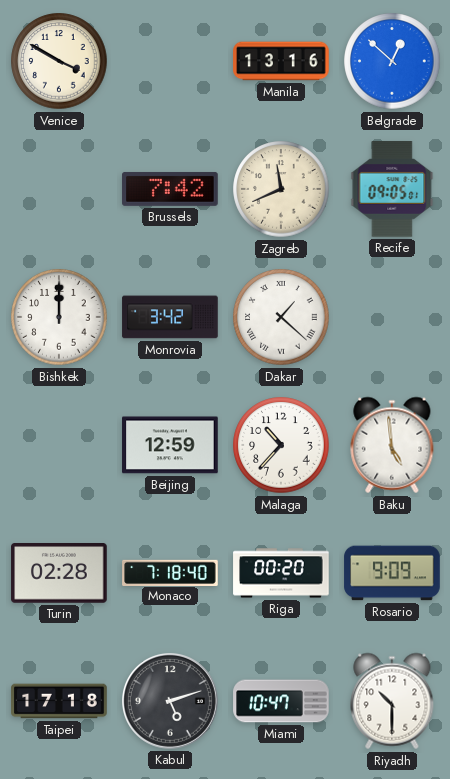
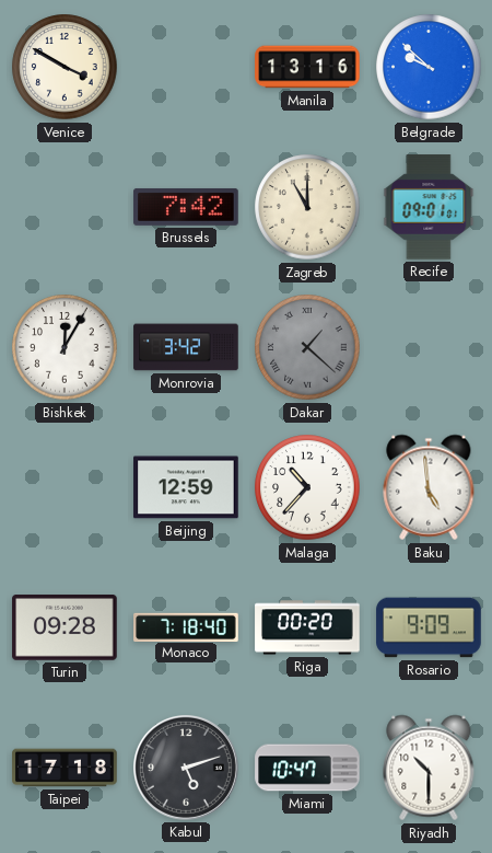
Belgrade: 12:52 -> 9:52
Zagreb: 11:41 -> 11:00
Recife: 09:05 -> 09:01
Bishkek: 12:00 -> 12:05
Dakar dial: white -> grey
Turin: 02:28 -> 09:28
